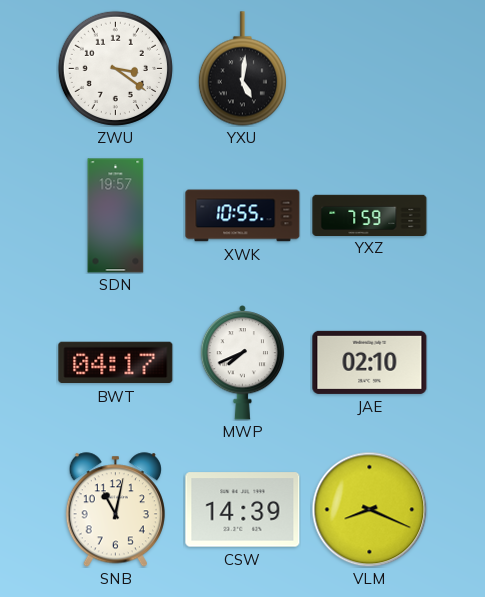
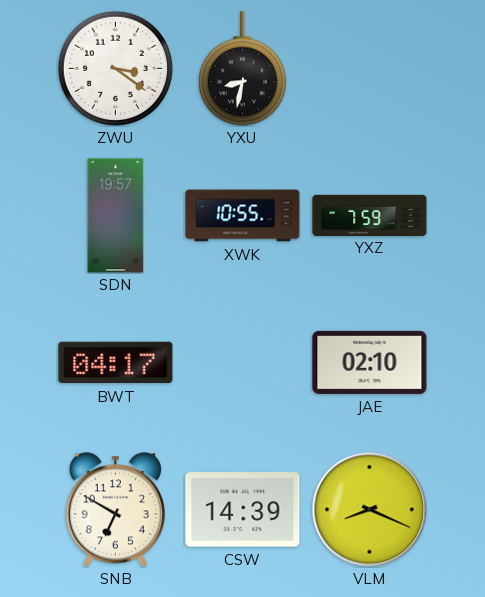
YXU: 5:01 -> 8:32
MWP: 7:41 -> none
SNB: 11:02 -> 6:50
